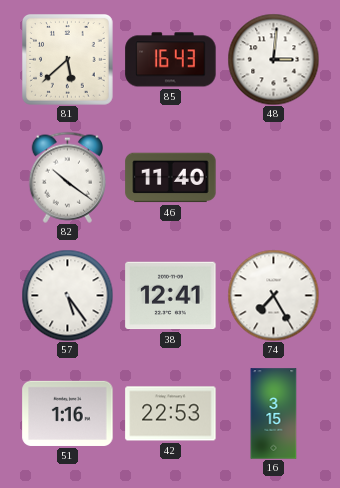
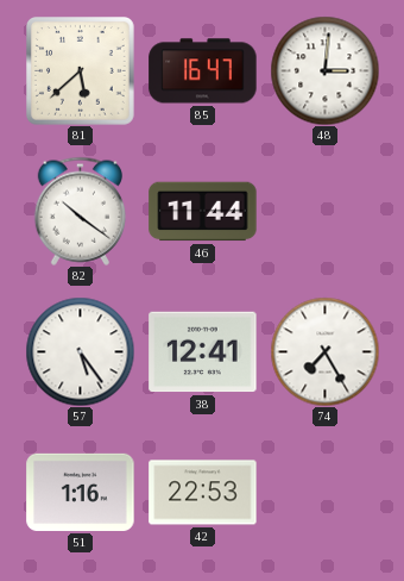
85: 16:43 -> 16:47
46: 11:40 -> 11:44
16: 3:15 -> none
